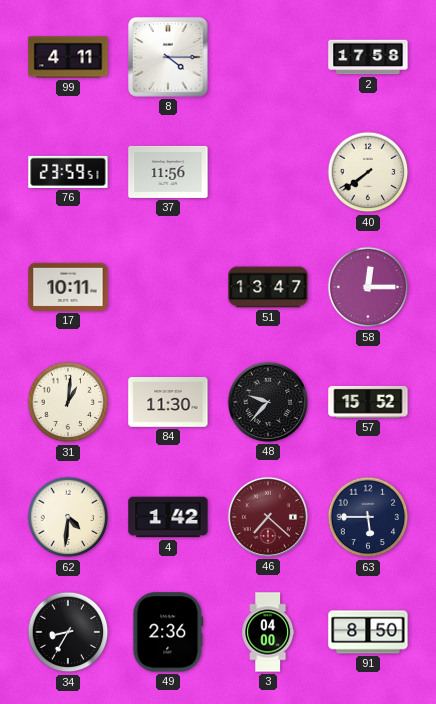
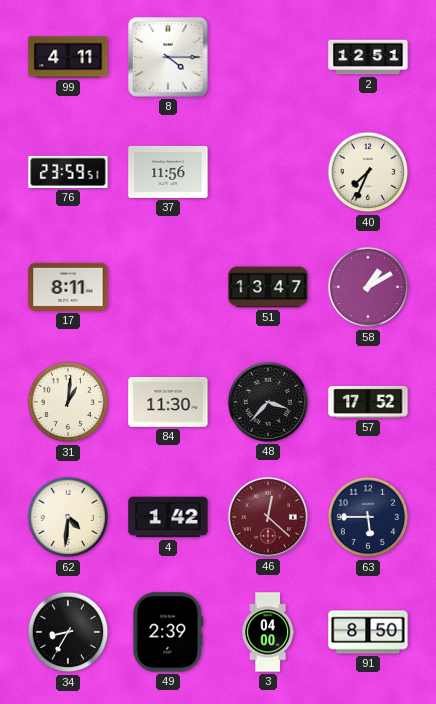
2: 17:58 -> 12:51
40: 7:39 -> 7:34
17: 10:11 -> 8:11
58: 12:15 -> 1:10
48: 9:37 -> 3:37
57: 15:52 -> 17:52
46: 7:22 -> 12:22
49: 2:36 -> 2:39
